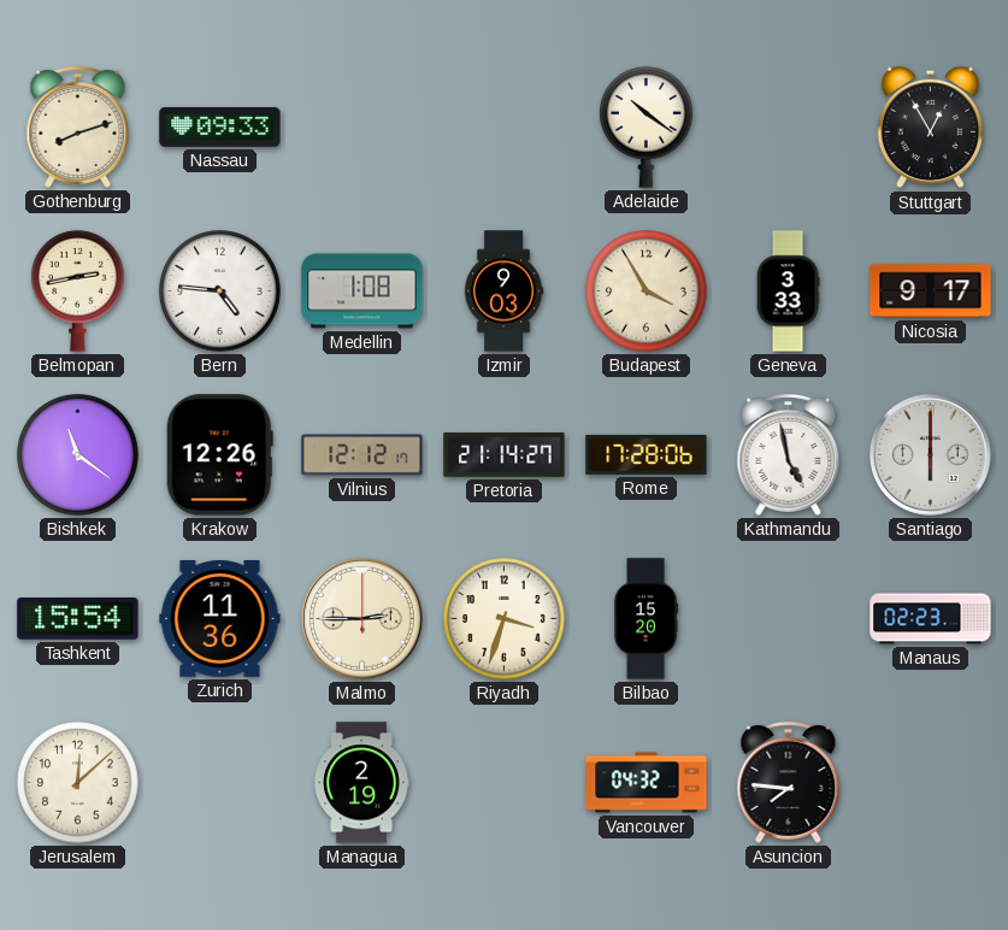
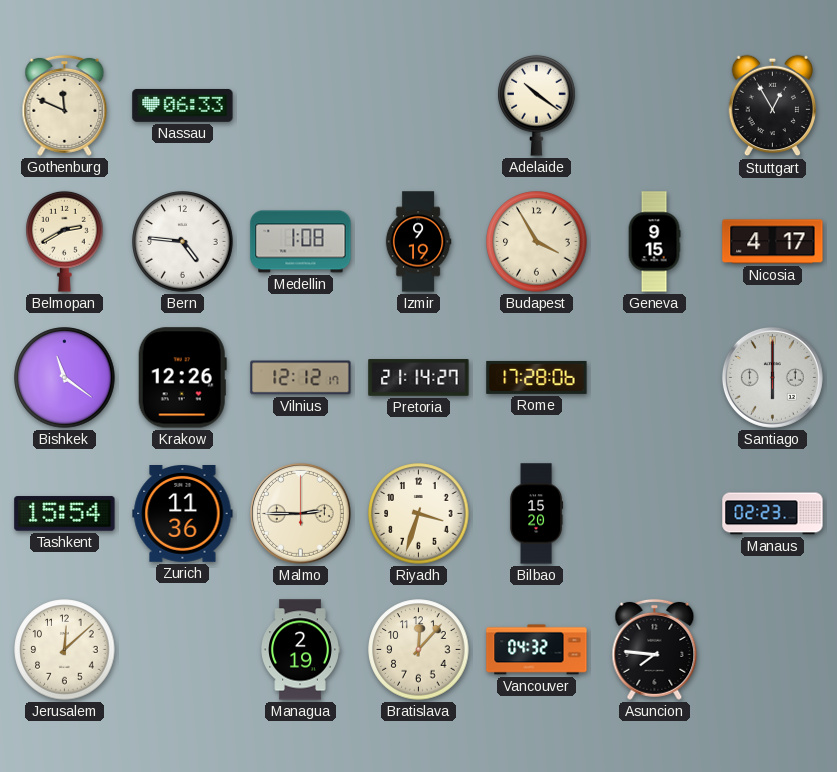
Gothenburg: 8:12 -> 11:49
Nassau: 09:33 -> 06:33
Belmopan: 2:43 -> 2:40
Izmir: 9:03 -> 9:19
Geneva: 3:33 -> 9:15
Nicosia: 9:17 -> 4:17
Kathmandu: 4:58 -> none
Bratislava: none -> 12:07
